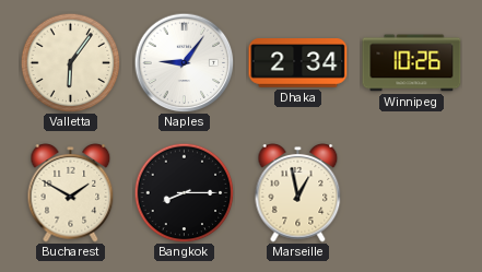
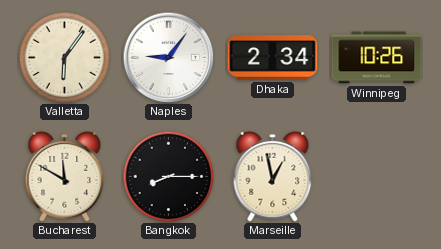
Bucharest: 1:50 -> 11:50
